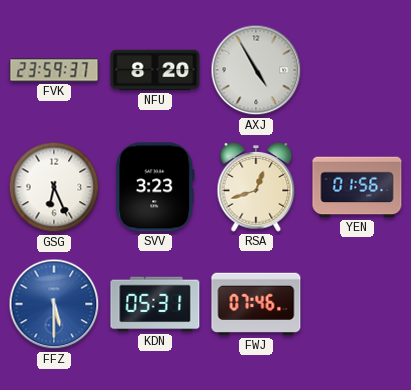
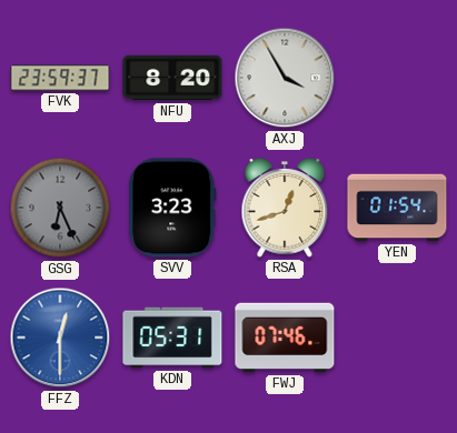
AXJ: 4:55 -> 3:55
GSG dial: white -> grey
YEN: 01:56 -> 01:54
FFZ: 5:30 -> 12:30
